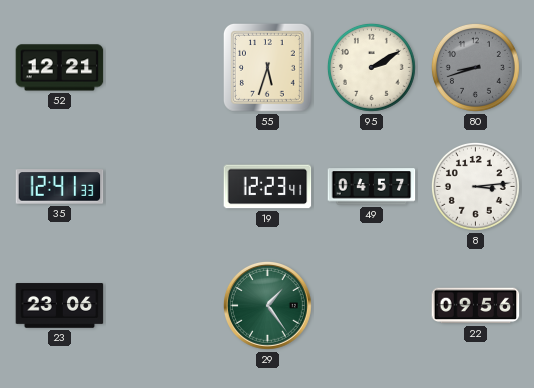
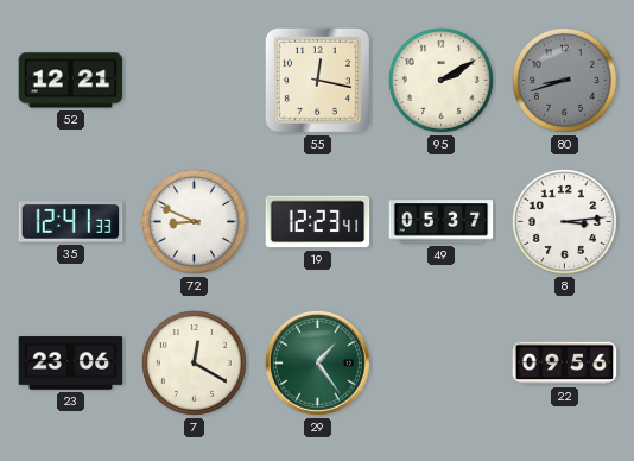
55: 5:33 -> 12:17
72: none -> 8:49
49: 04:57 -> 05:37
7: none -> 12:20
